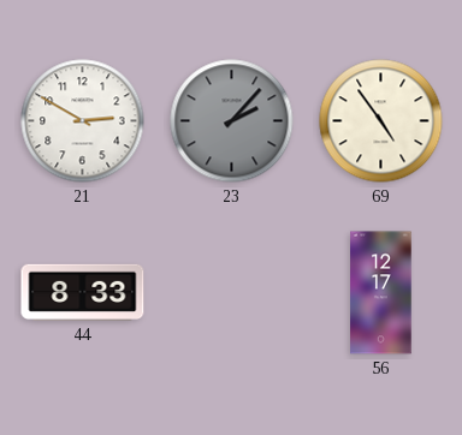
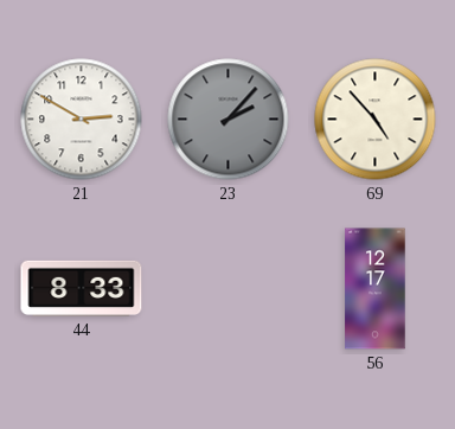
69: 4:54 -> 4:53
